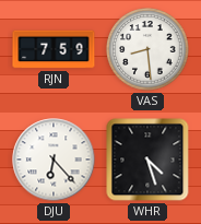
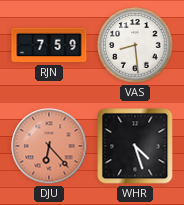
DJU dial: white -> salmon
